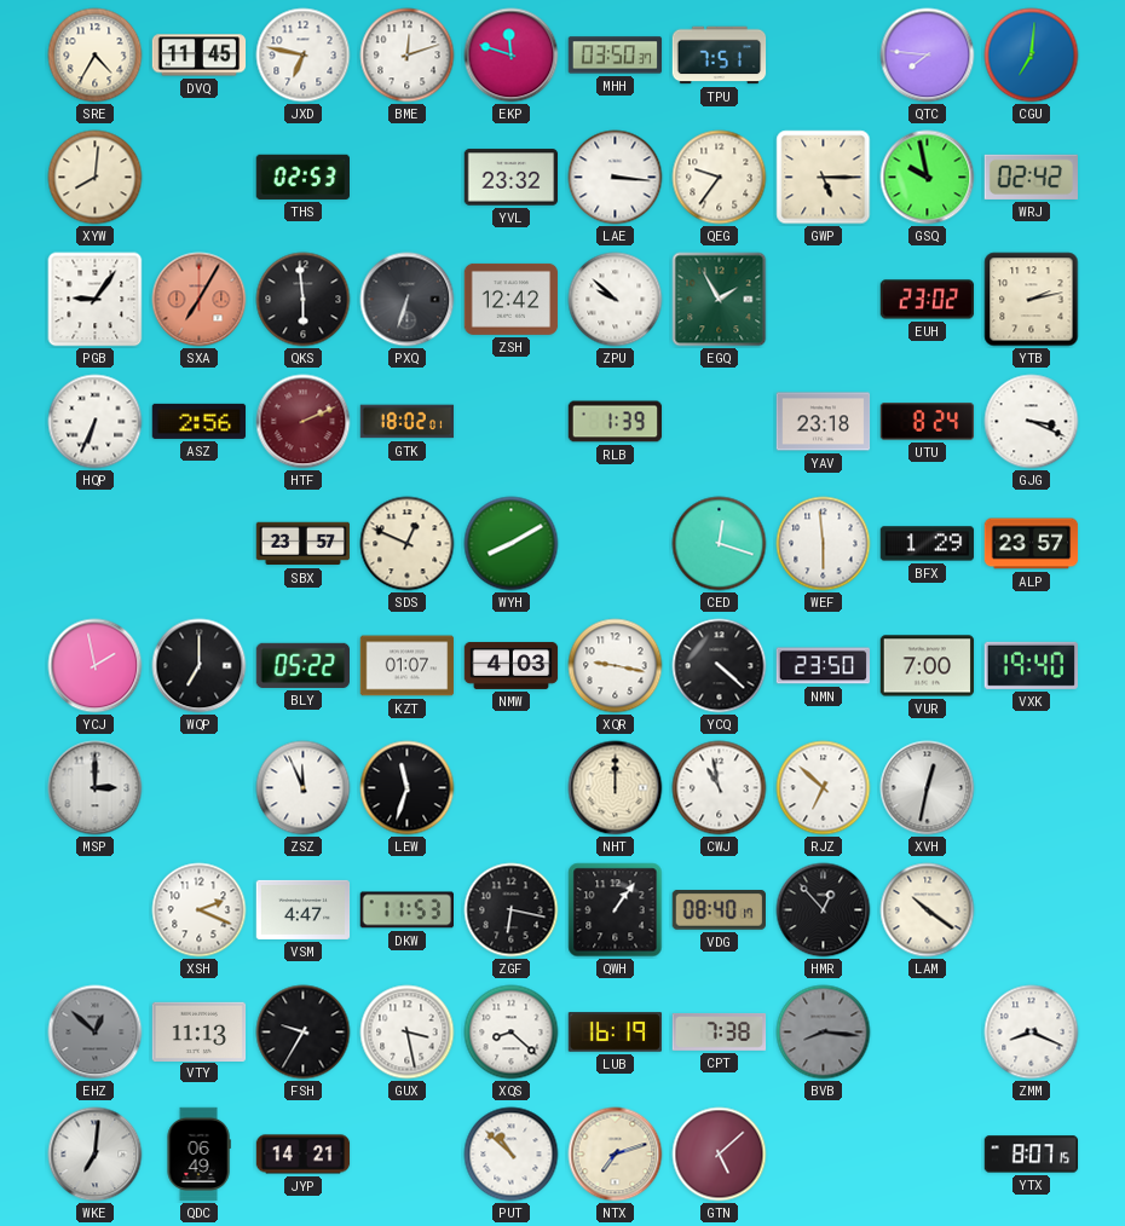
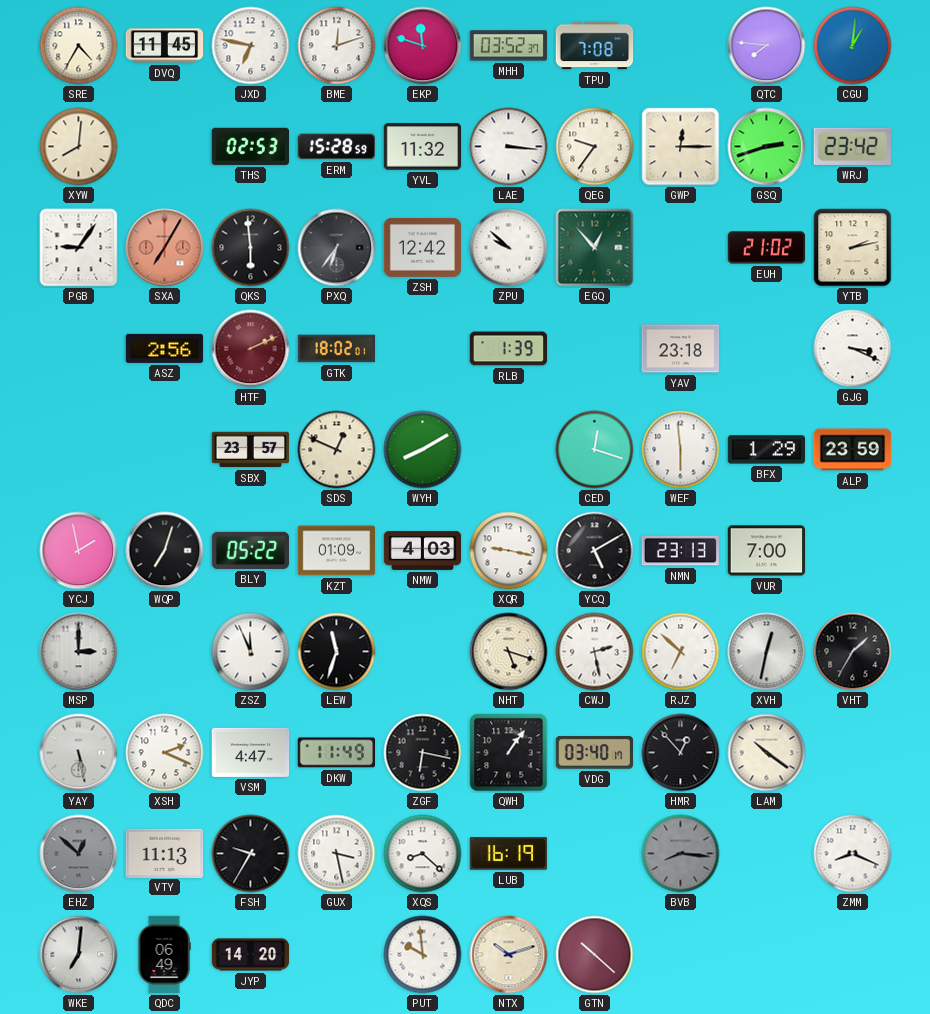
MHH: 03:50 -> 03:52
TPU: 7:51 -> 7:08
CGU: 7:01 -> 1:01
ERM: none -> 15:28
YVL: 23:32 -> 11:32
GWP: 5:15 -> 12:15
GSQ: 9:58 -> 2:42
WRJ: 02:42 -> 23:42
PXQ: 6:33 -> 6:36
EGQ: 1:55 -> 12:53
EUH: 23:02 -> 21:02
HQP: 6:34 -> none
UTU: 8:24 -> none
ALP: 23:57 -> 23:59
WQP: 7:00 -> 7:03
KZT: 01:07 -> 01:09
YCQ: 4:22 -> 5:10
NMN: 23:50 -> 23:13
VXK: 19:40 -> none
NHT: 12:00 -> 5:18
CWJ: 10:58 -> 2:28
VHT: none -> 1:35
YAY: none -> 5:28
DKW: 11:53 -> 11:49
VDG: 08:40 -> 03:40
CPT: 7:38 -> none
JYP: 14:21 -> 14:20
PUT: 10:52 -> 9:59
NTX: 7:12 -> 10:12
GTN: 5:08 -> 10:22
YTX: 8:07 -> none
